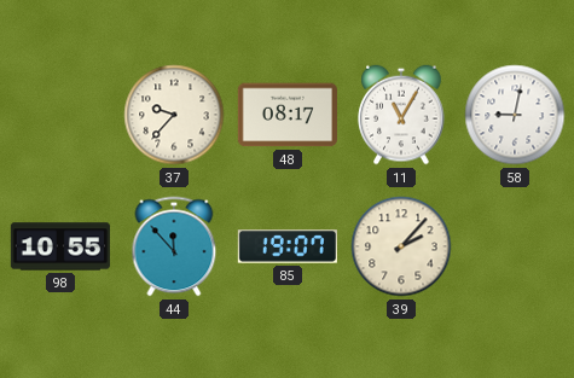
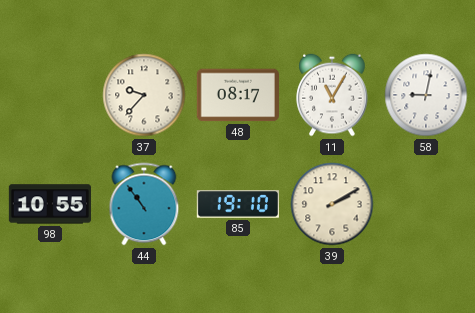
44: 11:53 -> 10:54
85: 19:07 -> 19:10
39: 2:07 -> 2:10
